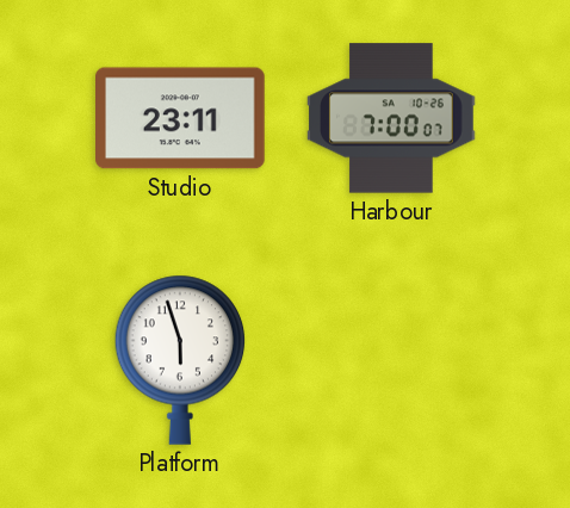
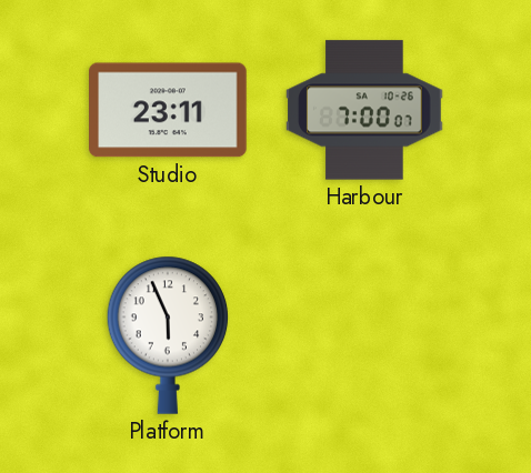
Platform: 5:57 -> 5:56
